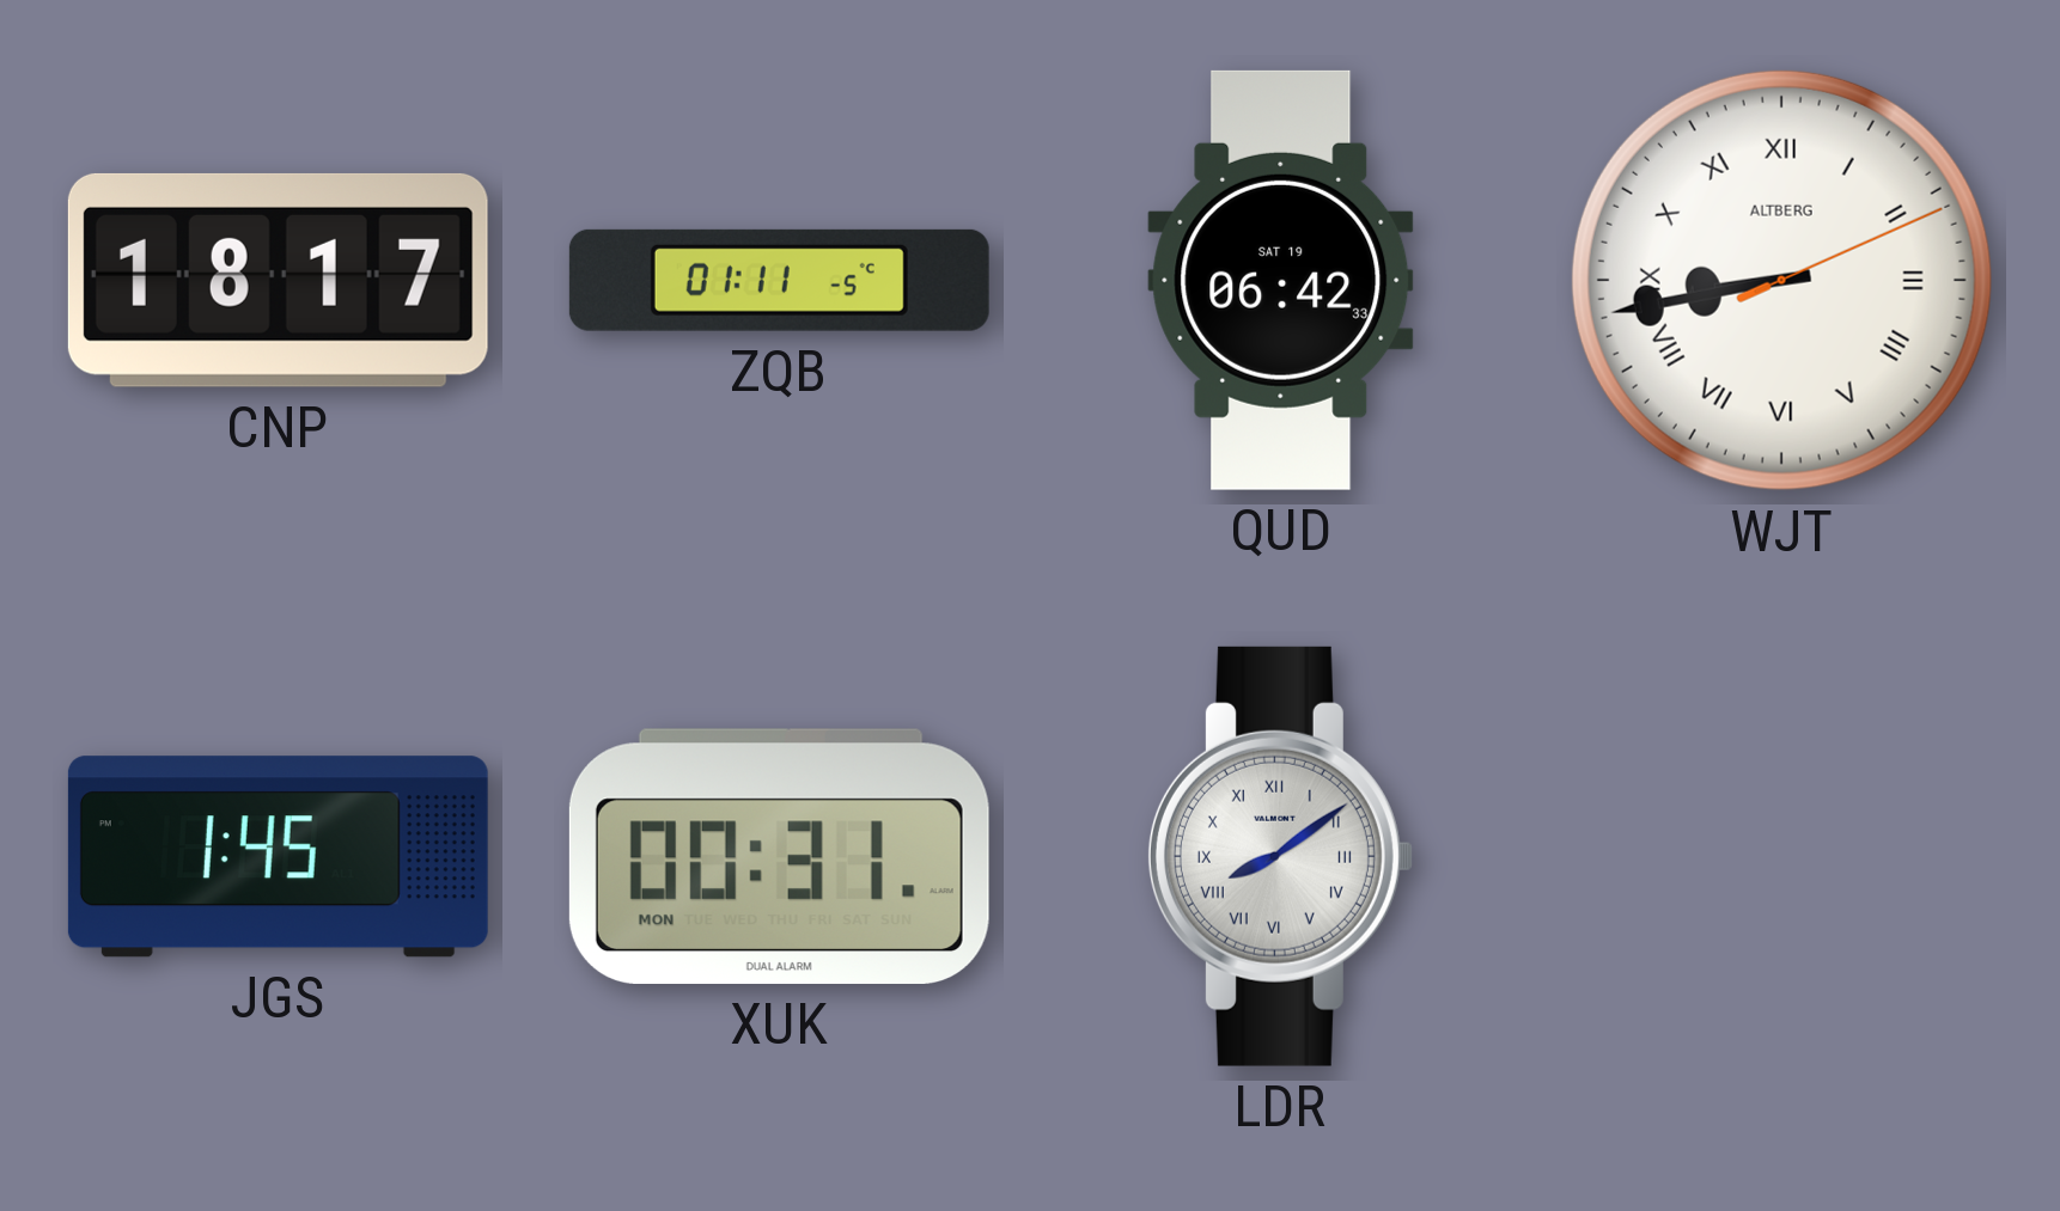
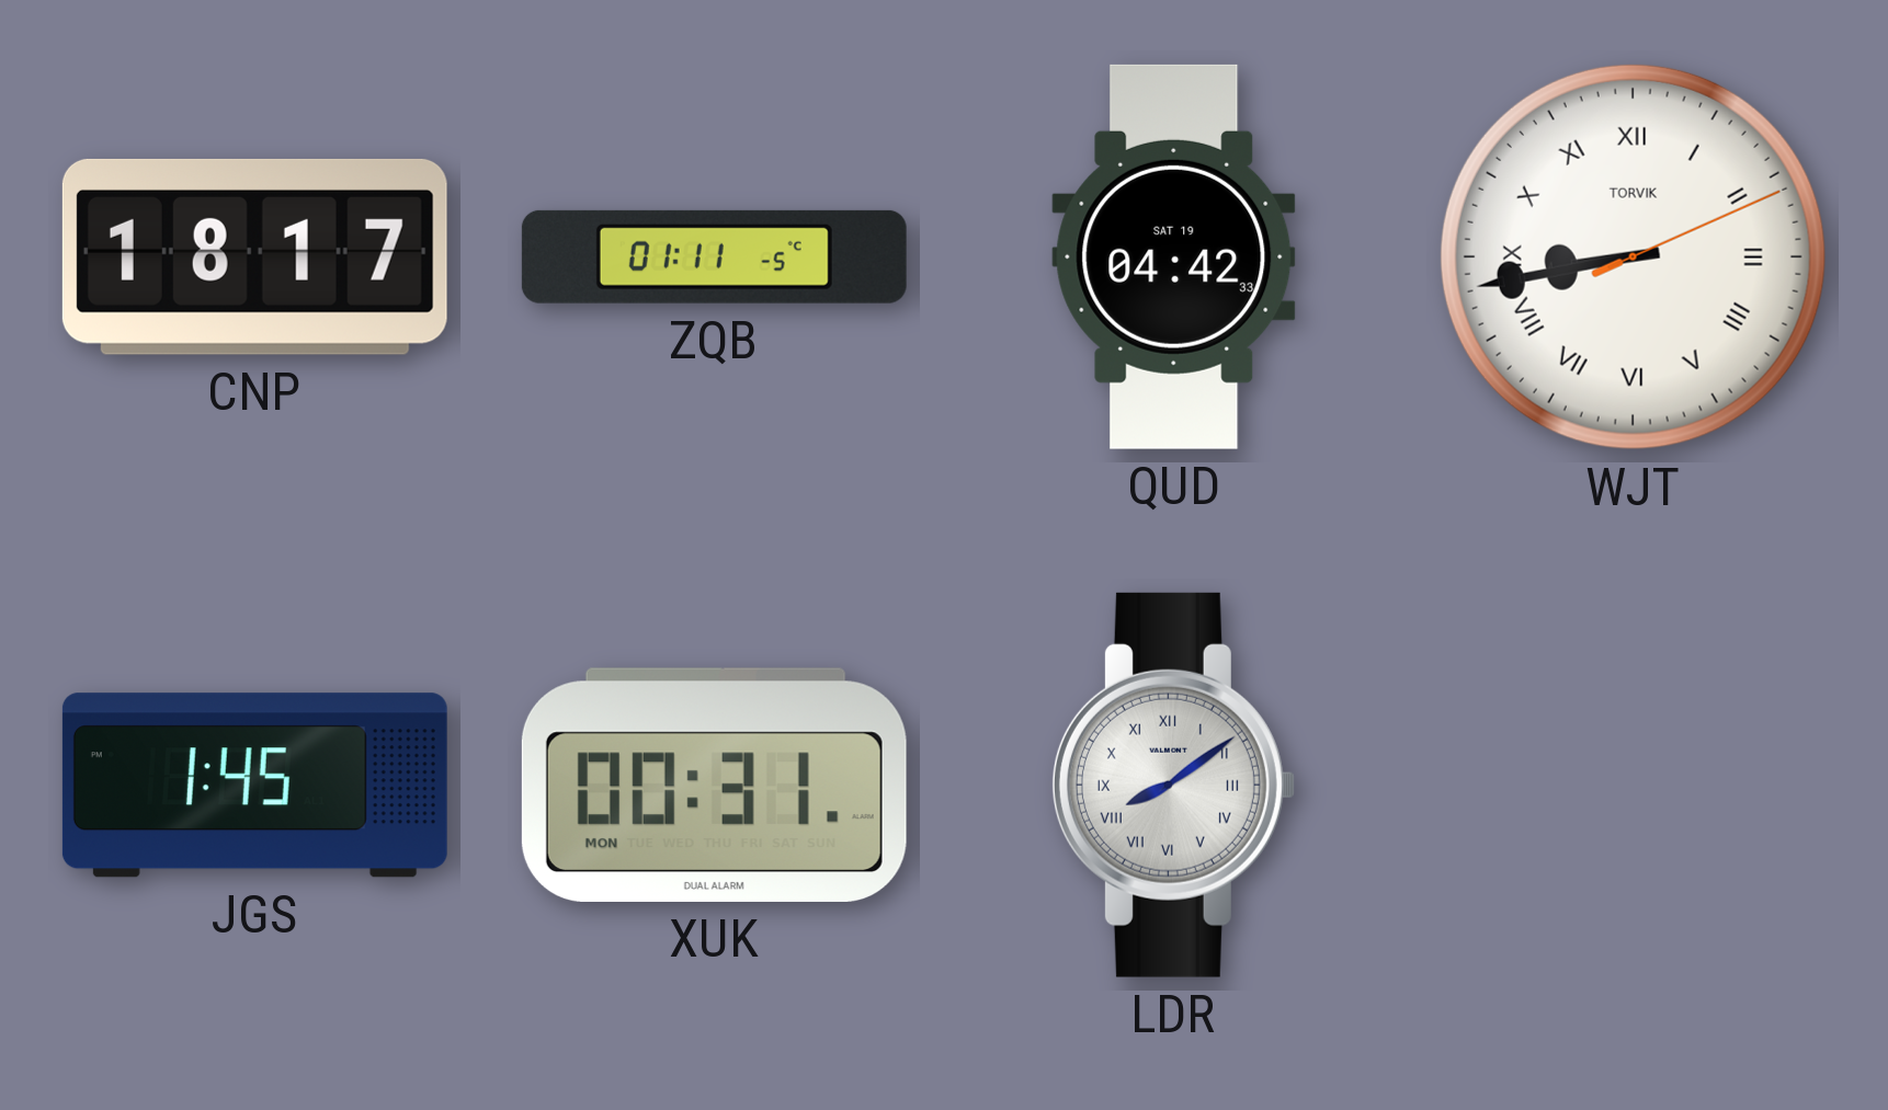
QUD: 06:42 -> 04:42
WJT brand: ALTBERG -> TORVIK
